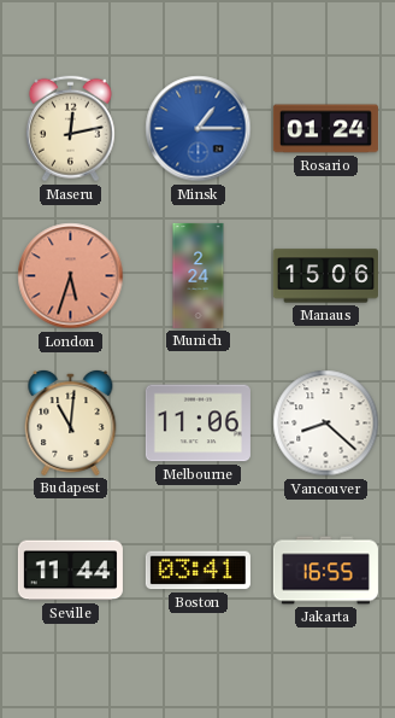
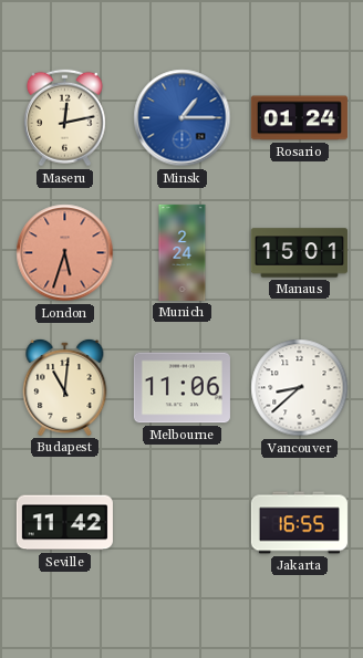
Manaus: 15:06 -> 15:01
Vancouver: 8:22 -> 8:38
Seville: 11:44 -> 11:42
Boston: 03:41 -> none
